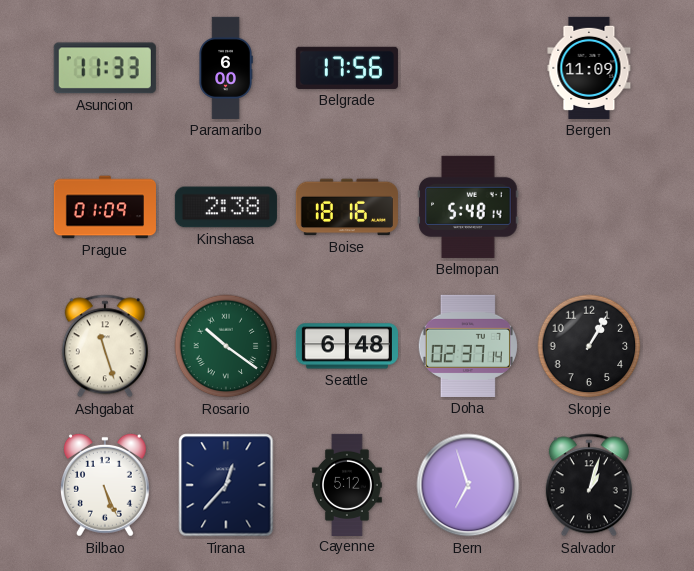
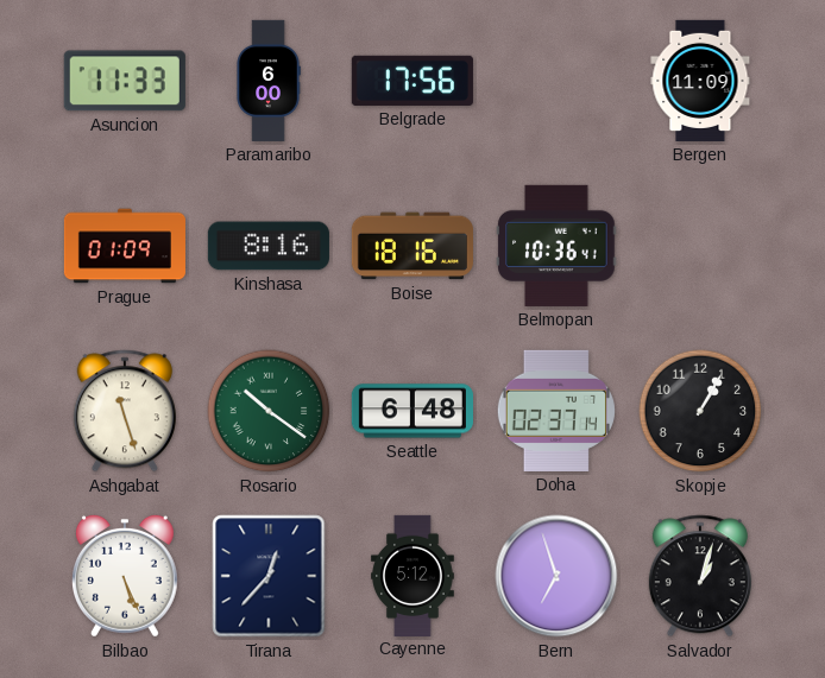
Kinshasa: 2:38 -> 8:16
Belmopan: 5:48 -> 10:36
